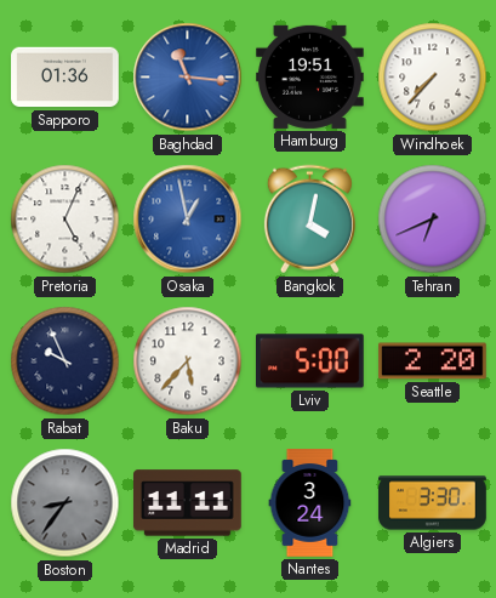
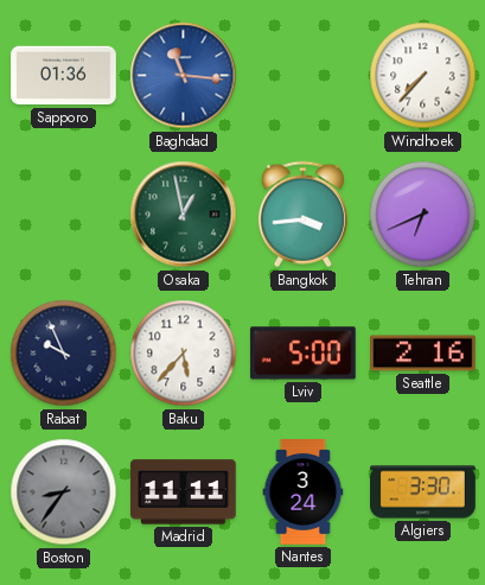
Hamburg: 19:51 -> none
Pretoria: 5:04 -> none
Osaka dial: blue -> green
Bangkok: 4:02 -> 3:44
Seattle: 2:20 -> 2:16
